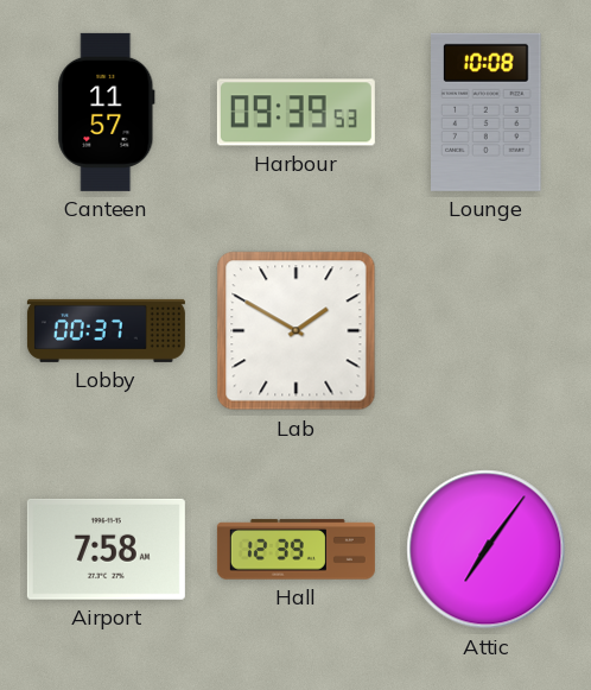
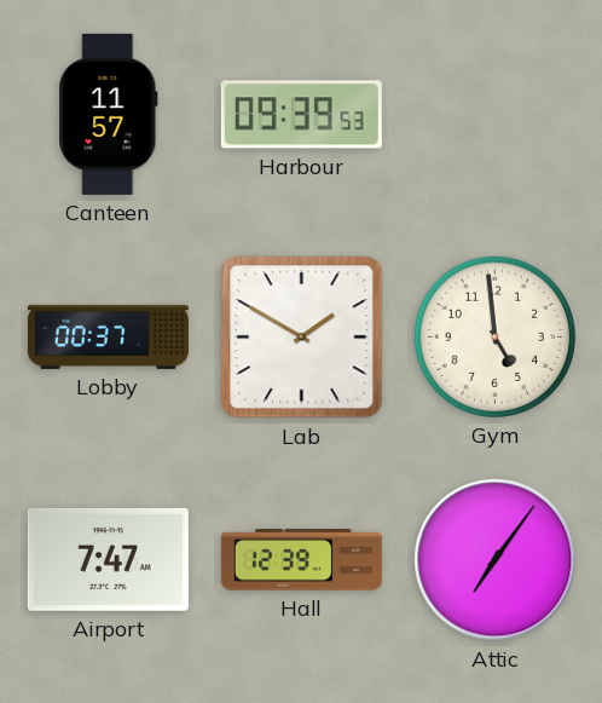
Lounge: 10:08 -> none
Gym: none -> 4:59
Airport: 7:58 -> 7:47
